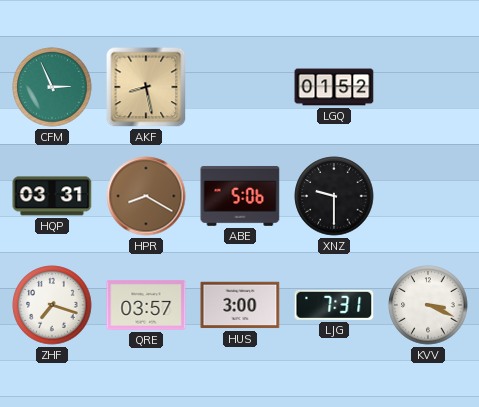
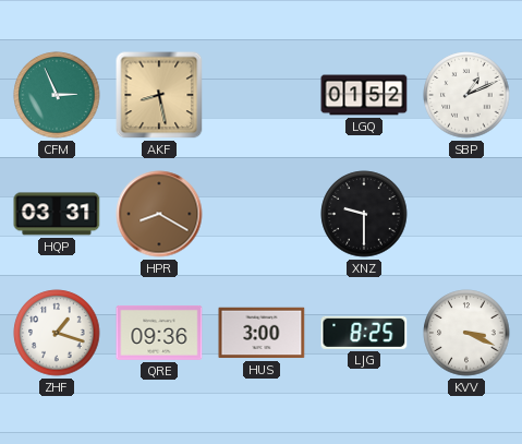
SBP: none -> 1:11
ABE: 5:06 -> none
ZHF: 7:18 -> 1:18
QRE: 03:57 -> 09:36
LJG: 7:31 -> 8:25
